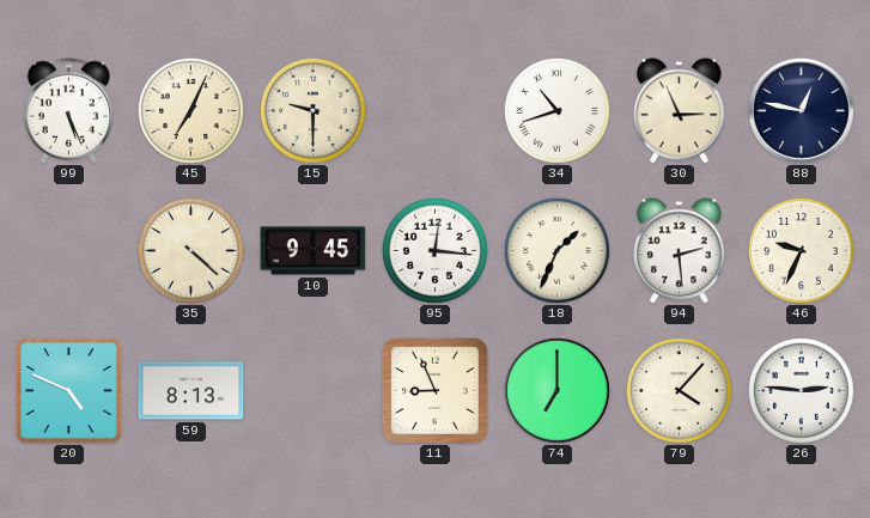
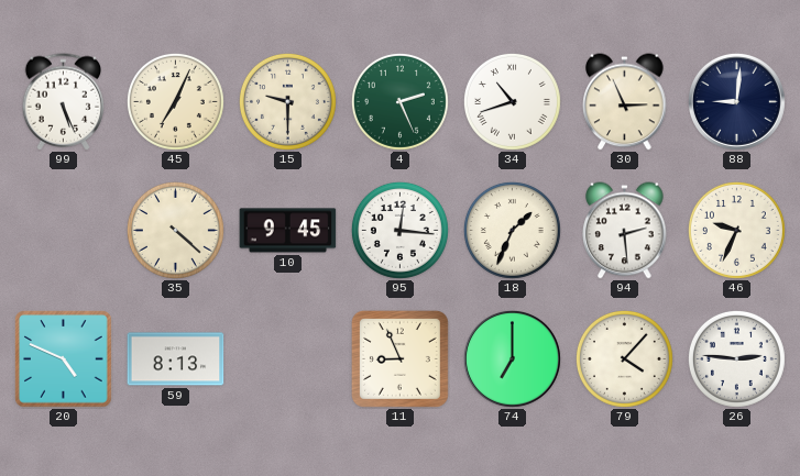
4: none -> 2:26
88: 12:47 -> 9:01
